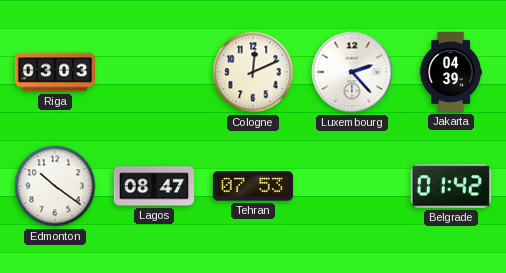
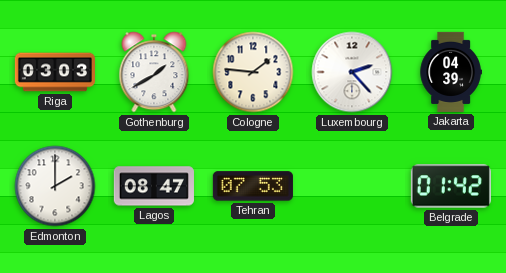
Gothenburg: none -> 1:40
Cologne: 12:11 -> 1:46
Edmonton: 10:21 -> 2:00
